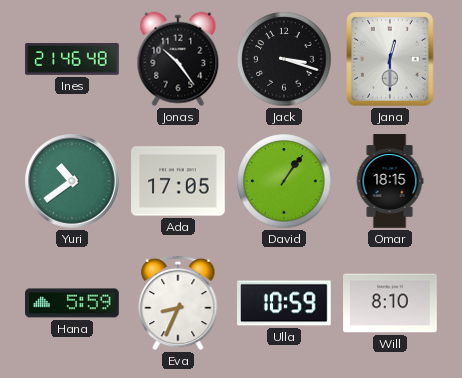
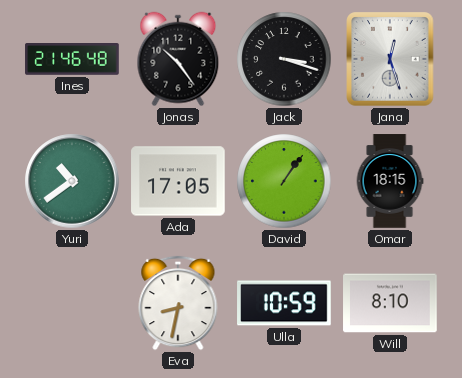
Jana: 12:30 -> 12:27
Hana: 5:59 -> none
Eva: 8:34 -> 8:32
